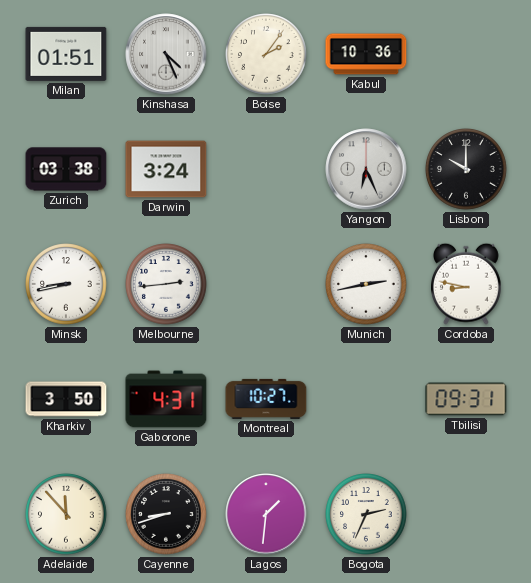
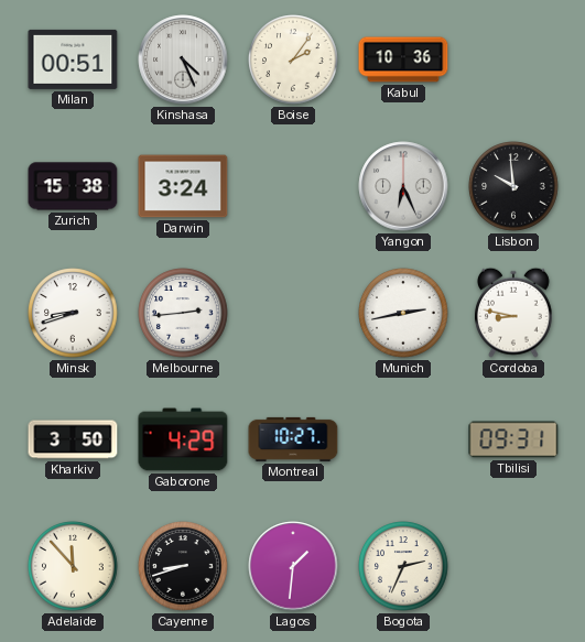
Milan: 01:51 -> 00:51
Zurich: 03:38 -> 15:38
Lisbon: 10:00 -> 9:59
Minsk: 8:43 -> 8:42
Gaborone: 4:31 -> 4:29
